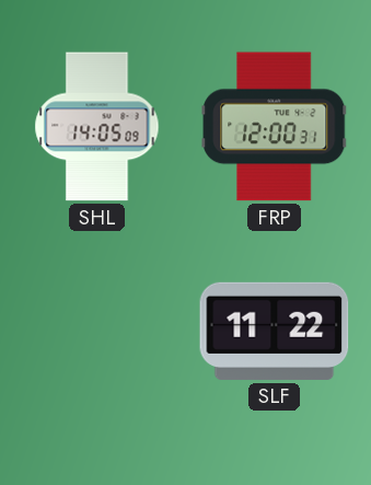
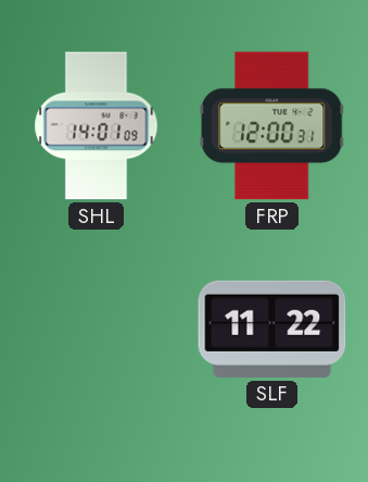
SHL: 14:05 -> 14:01
